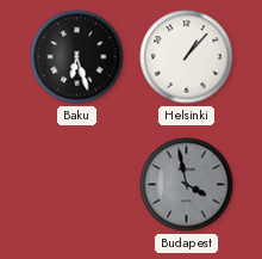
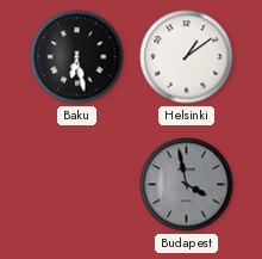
Baku: 6:27 -> 6:28
Helsinki: 1:07 -> 1:09
